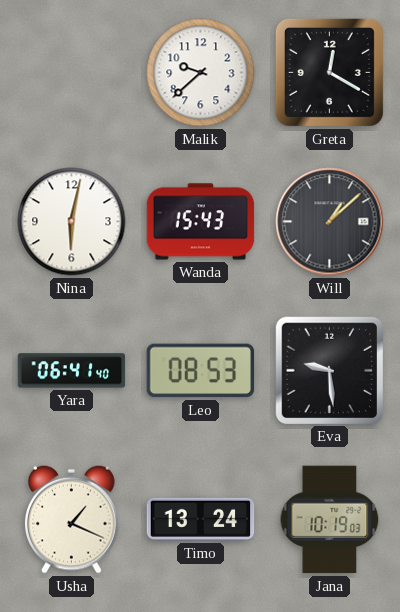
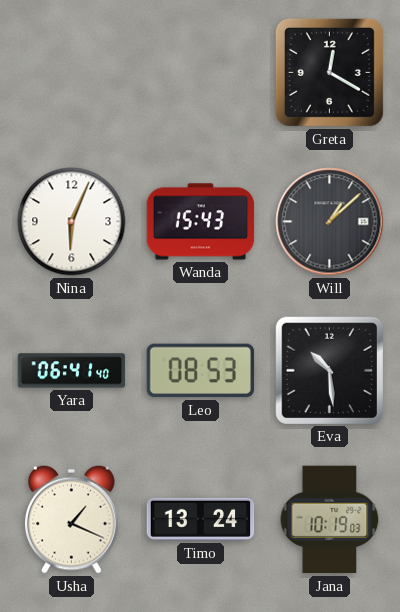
Malik: 9:38 -> none
Nina: 6:02 -> 6:04
Eva: 9:29 -> 10:29
